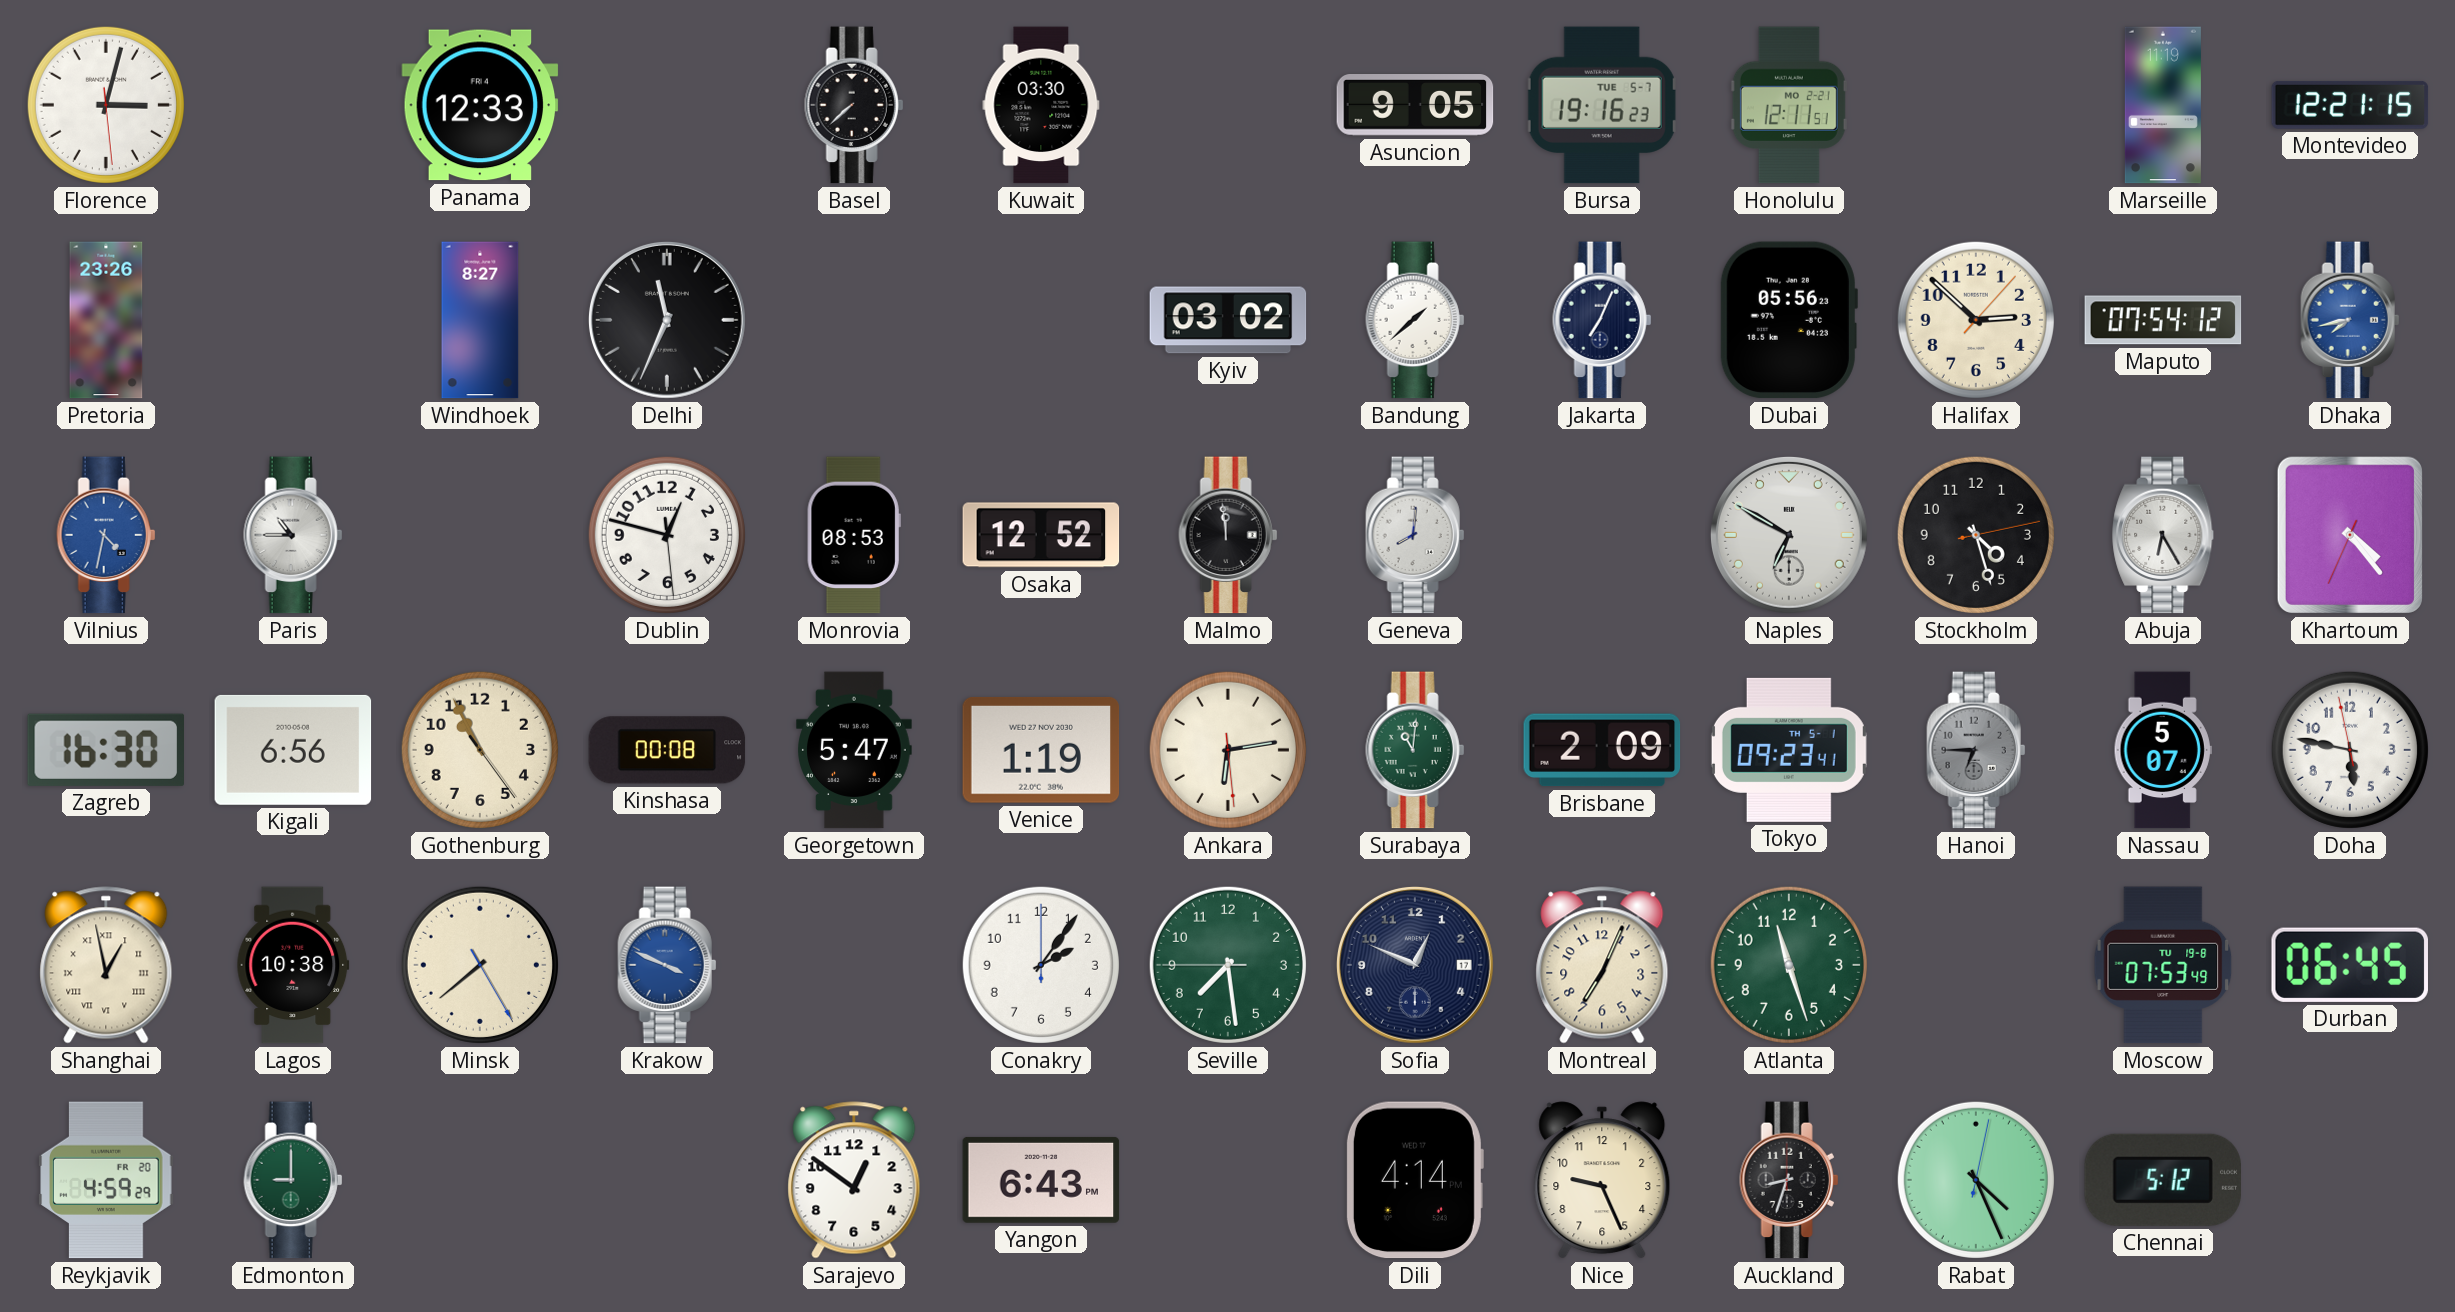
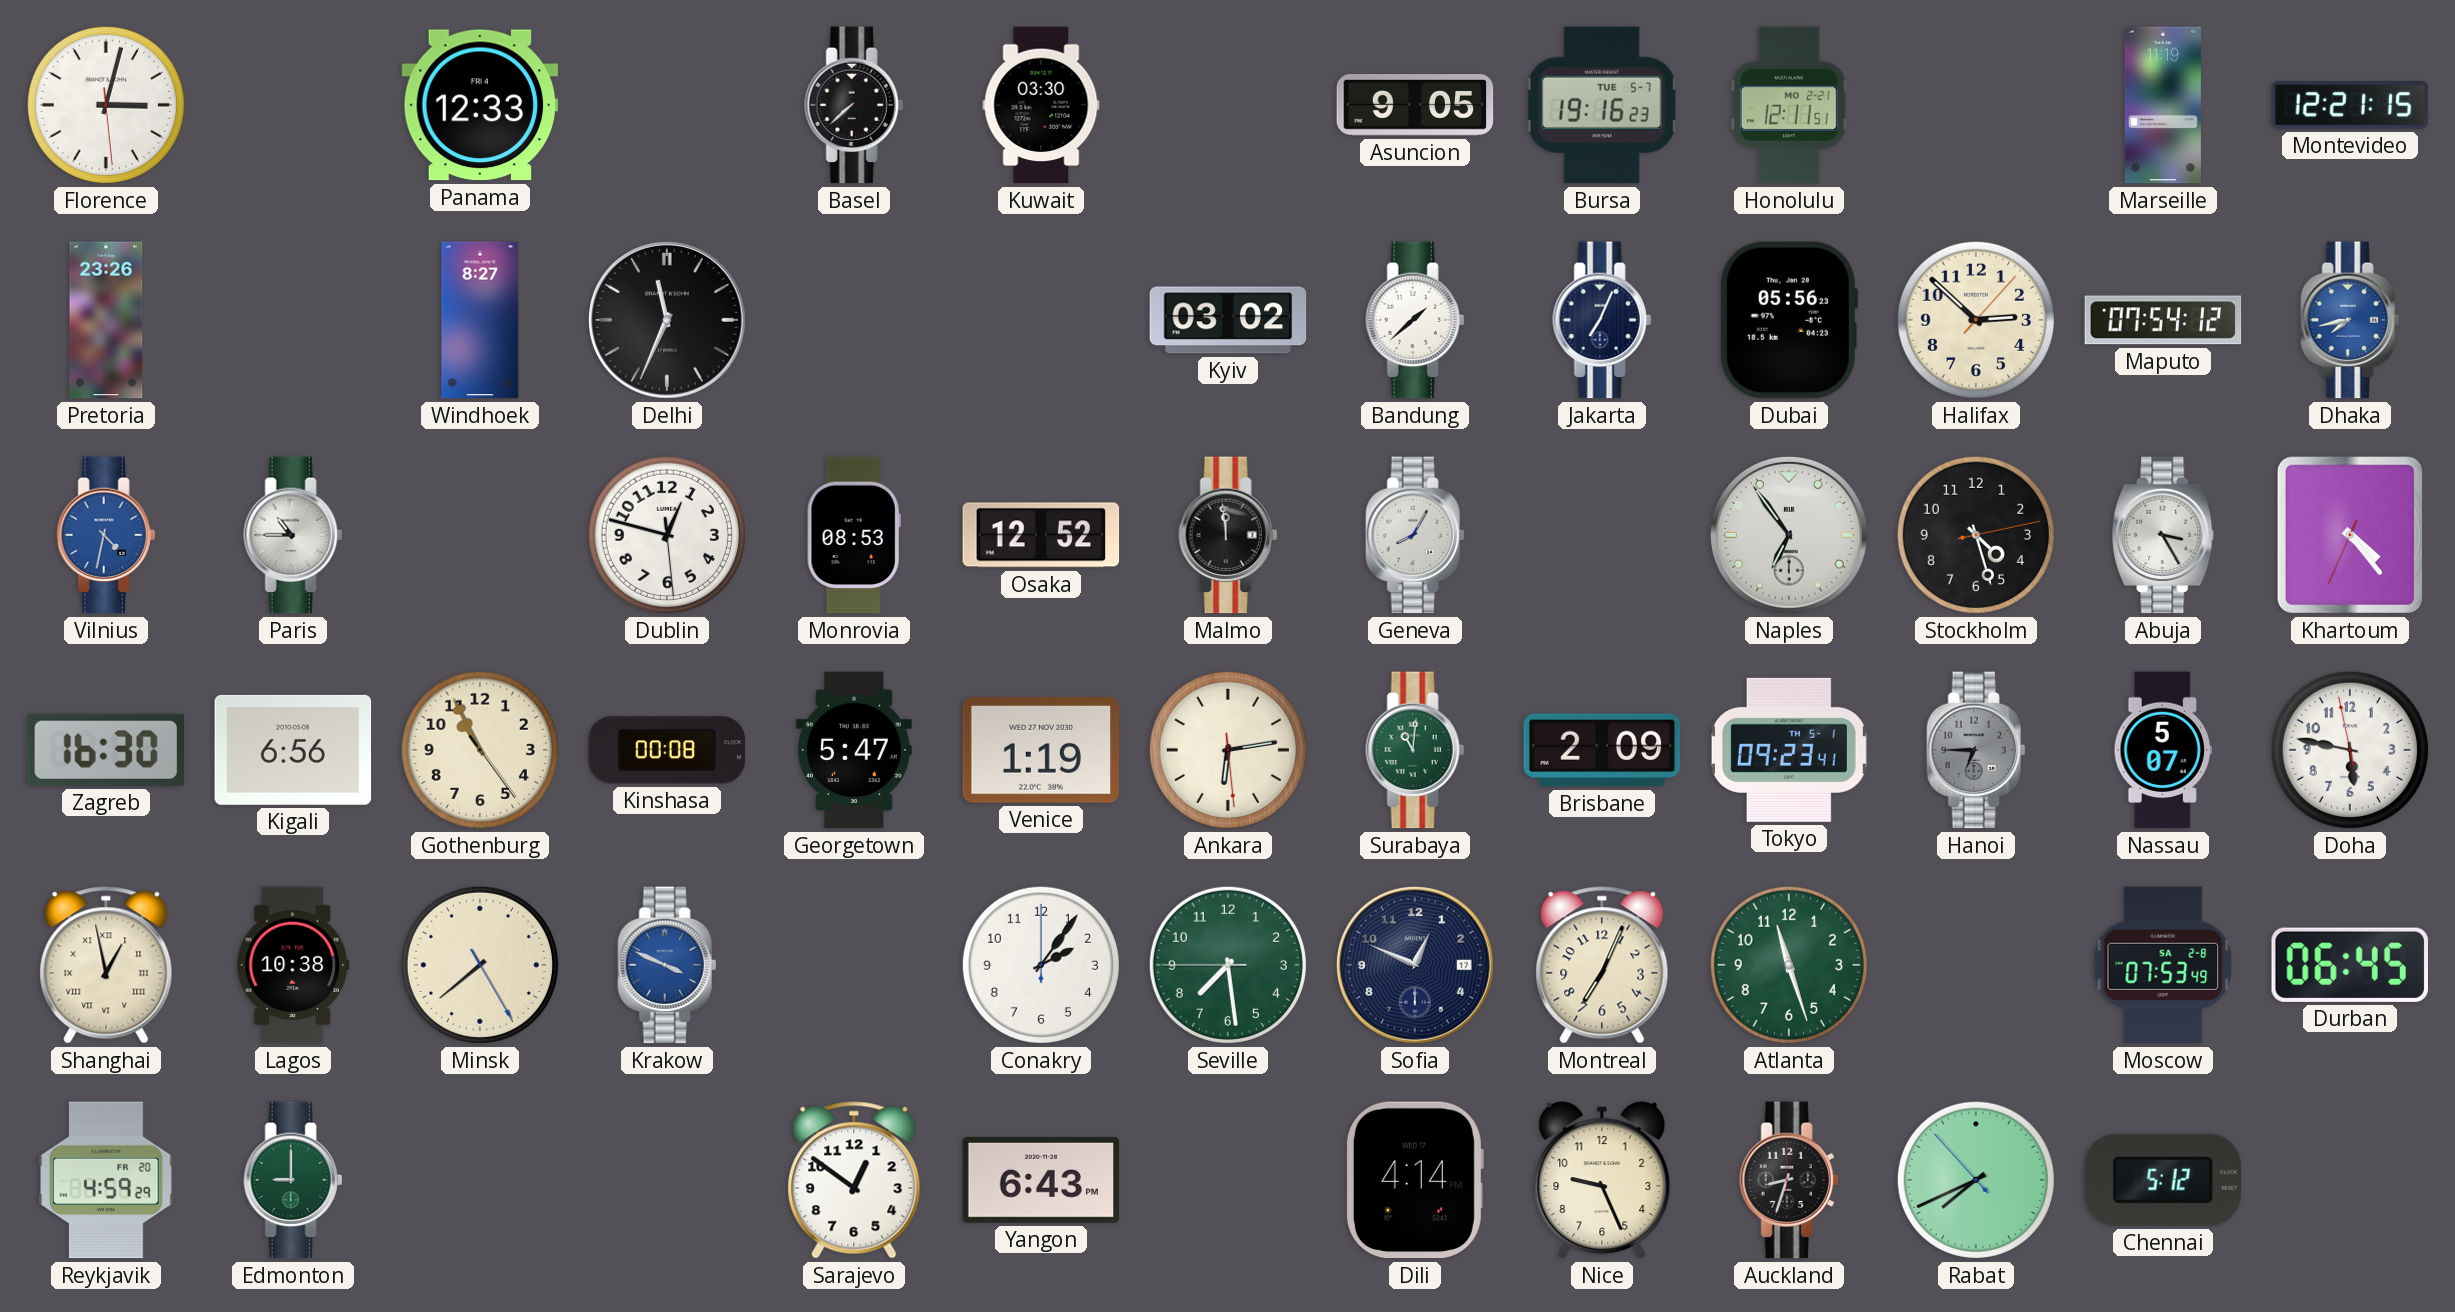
Geneva: 8:01 -> 8:05
Naples: 6:50 -> 6:54
Abuja: 6:25 -> 3:25
Moscow date: TU 19-8 -> SA 2-8
Rabat: 4:26 -> 7:40
